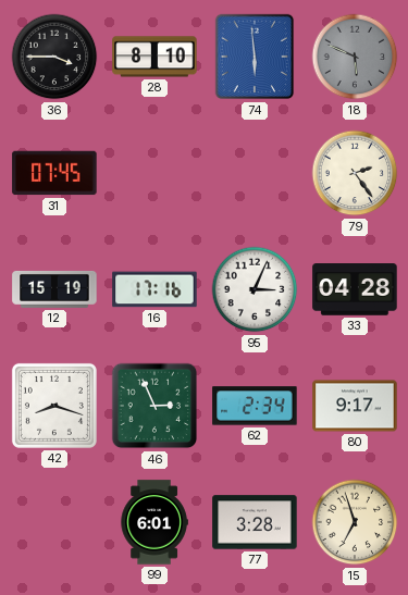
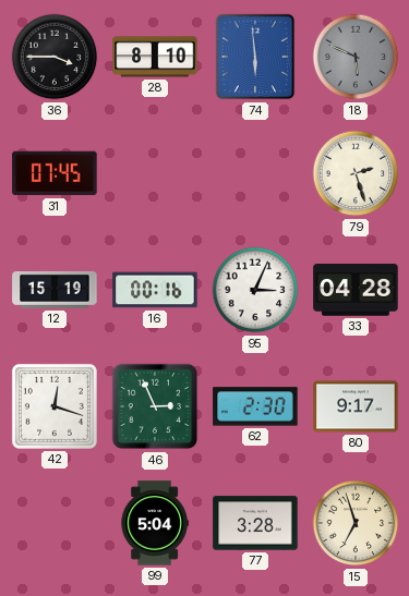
79: 2:24 -> 2:27
16: 17:16 -> 00:16
42: 8:18 -> 12:18
62: 2:34 -> 2:30
99: 6:01 -> 5:04
